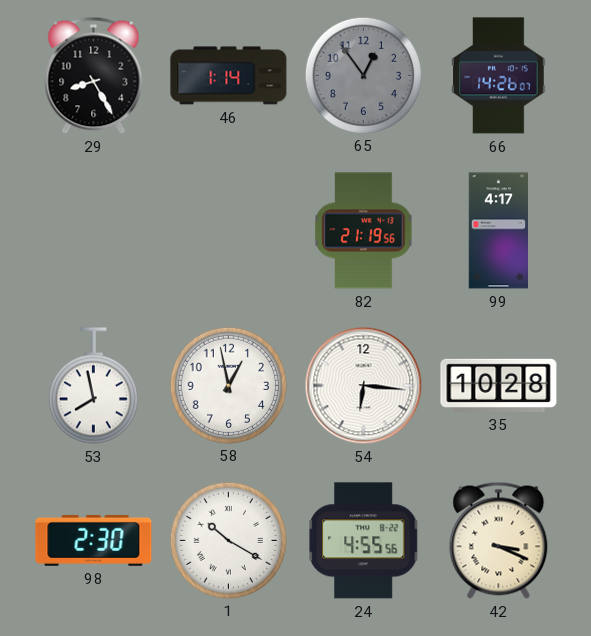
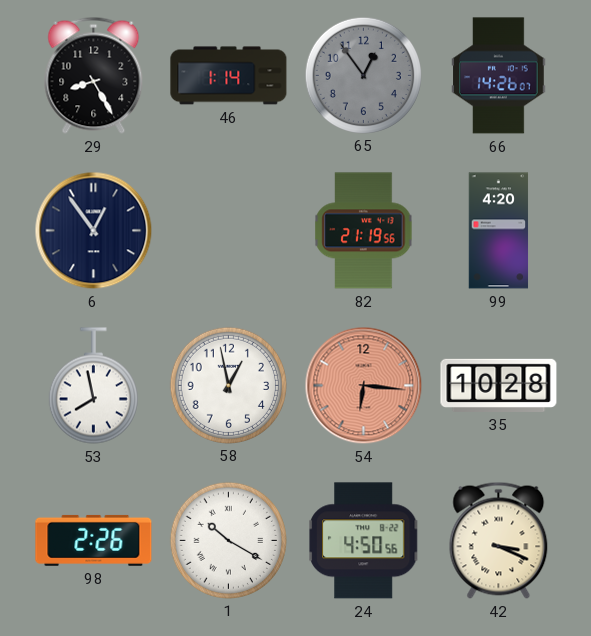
6: none -> 12:54
99: 4:17 -> 4:20
54 dial: white -> salmon
98: 2:30 -> 2:26
24: 4:55 -> 4:50
